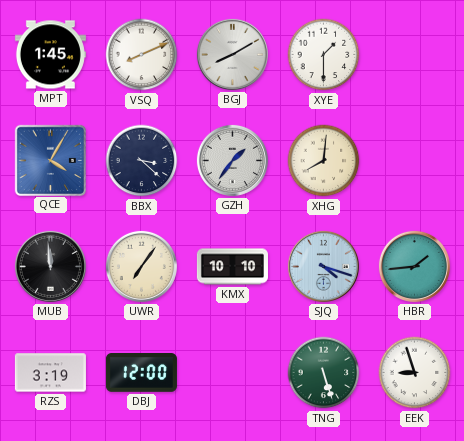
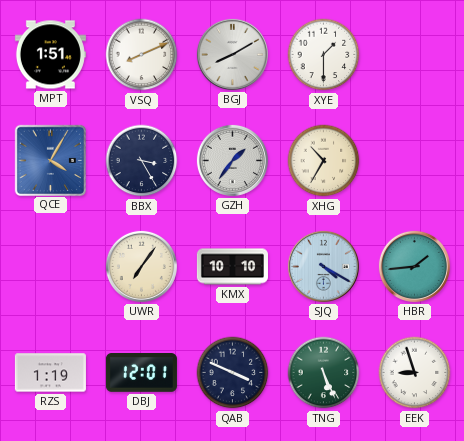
MPT: 1:45 -> 1:51
BBX: 3:22 -> 3:25
XHG: 8:01 -> 10:35
MUB: 11:59 -> none
SJQ: 4:18 -> 4:20
RZS: 3:19 -> 1:19
DBJ: 12:00 -> 12:01
QAB: none -> 3:49
TNG: 5:27 -> 5:26
